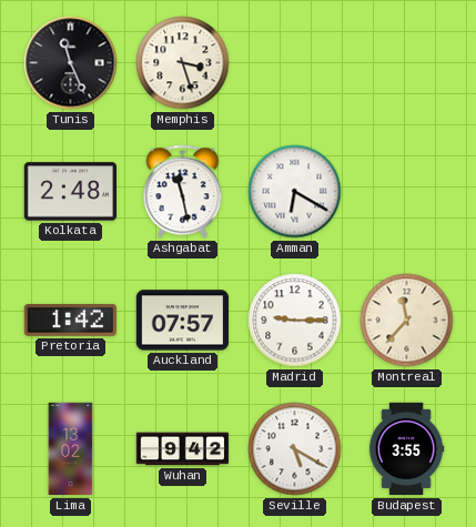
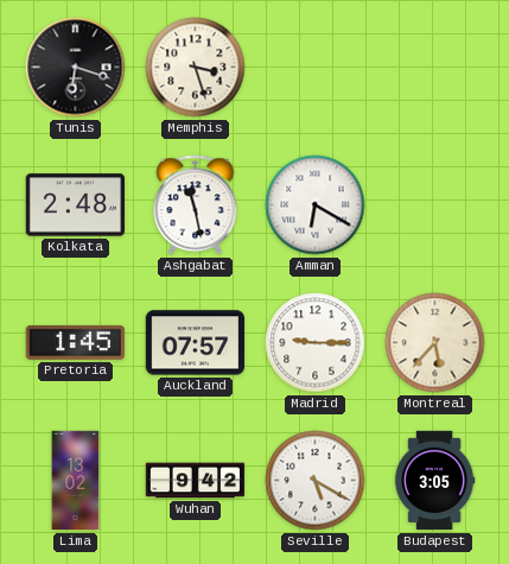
Tunis: 11:26 -> 6:18
Pretoria: 1:42 -> 1:45
Montreal: 11:37 -> 5:37
Budapest: 3:55 -> 3:05
